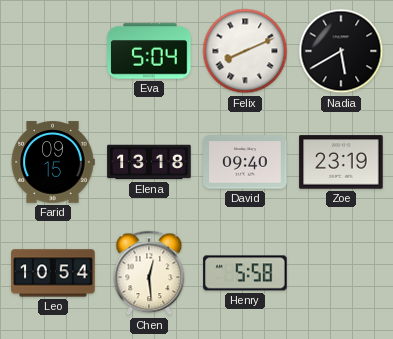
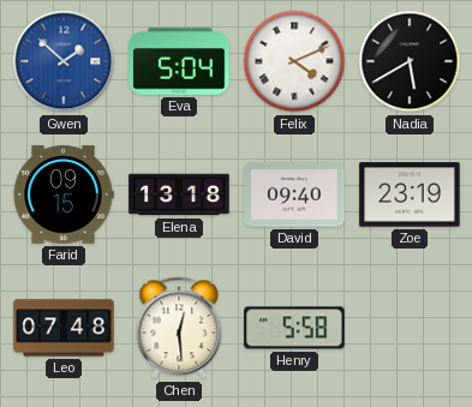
Gwen: none -> 1:52
Felix: 8:11 -> 4:11
Leo: 10:54 -> 07:48
